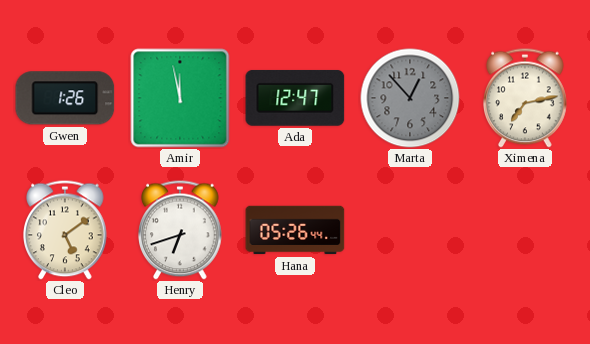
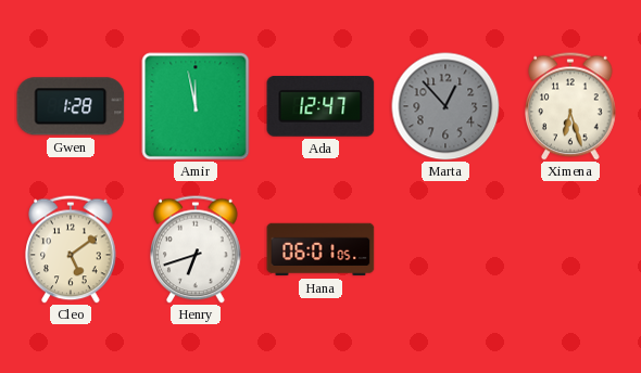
Gwen: 1:26 -> 1:28
Ximena: 7:13 -> 6:27
Hana: 05:26 -> 06:01
